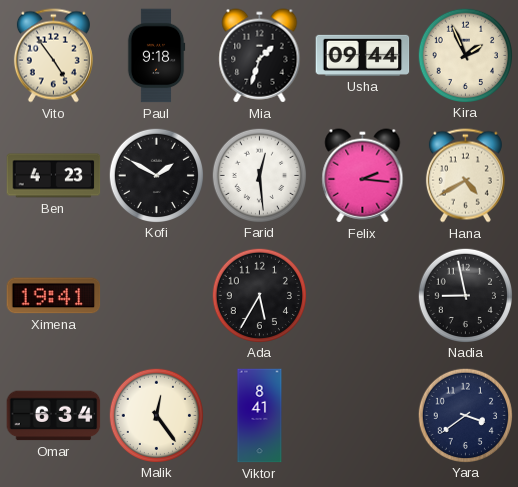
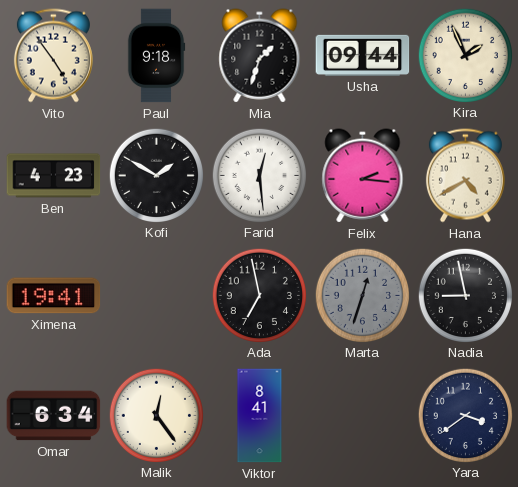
Ada: 5:35 -> 6:58
Marta: none -> 12:33
